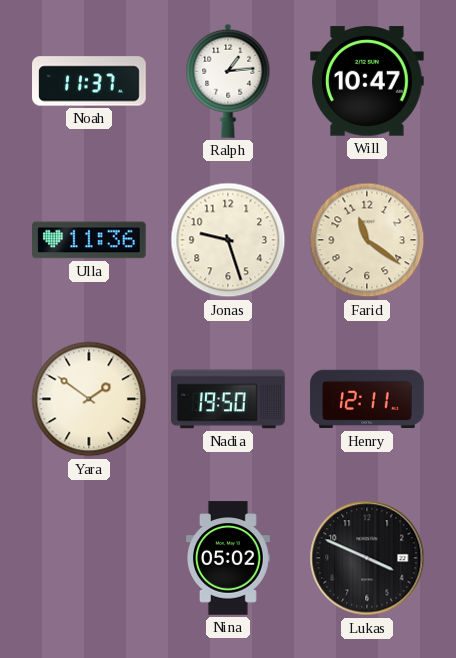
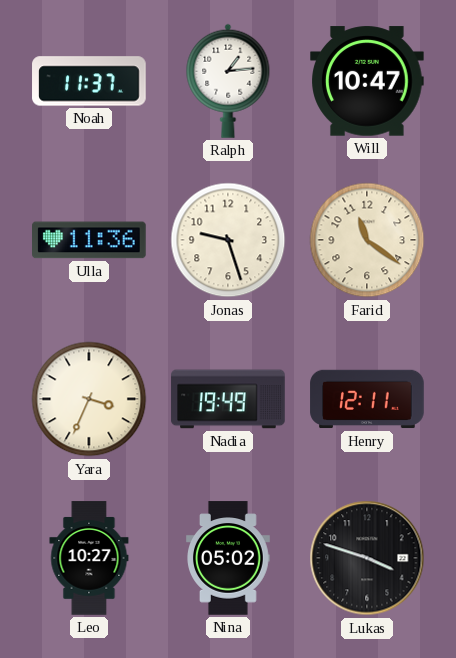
Yara: 1:51 -> 3:34
Nadia: 19:50 -> 19:49
Leo: none -> 10:27
Lukas: 3:49 -> 3:48
